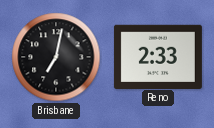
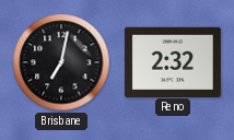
Reno: 2:33 -> 2:32
